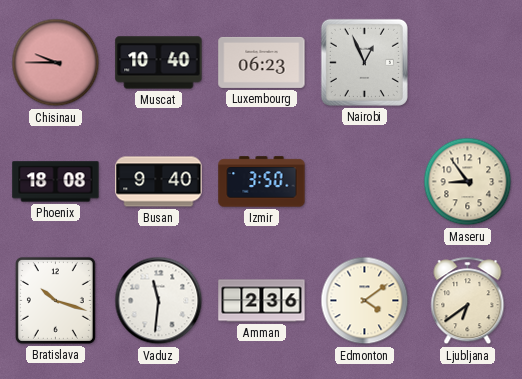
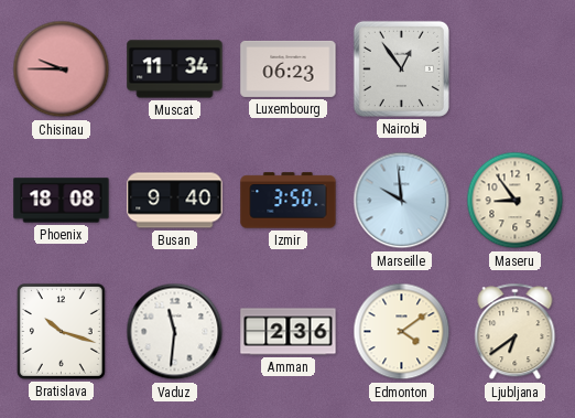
Muscat: 10:40 -> 11:34
Nairobi: 12:56 -> 12:54
Marseille: none -> 9:59
